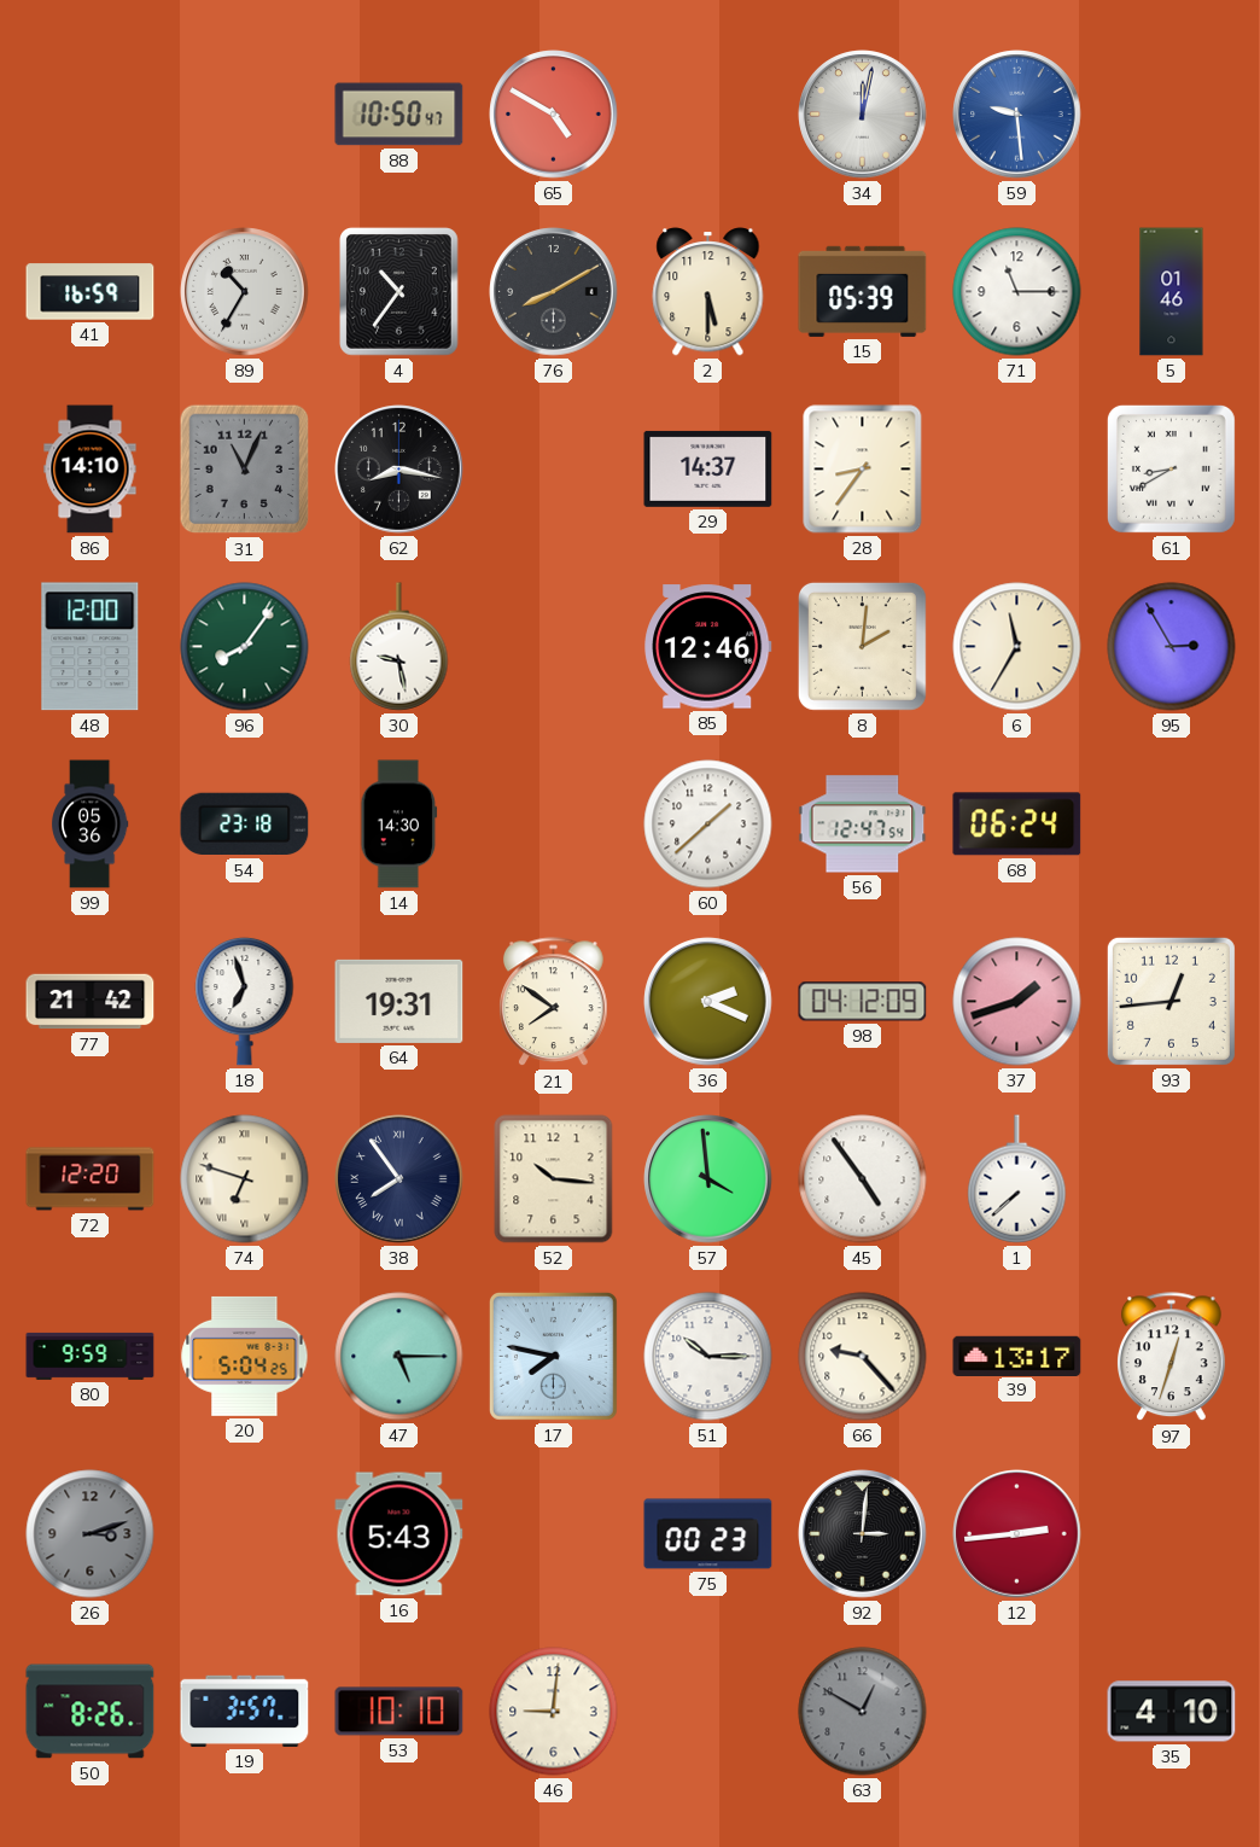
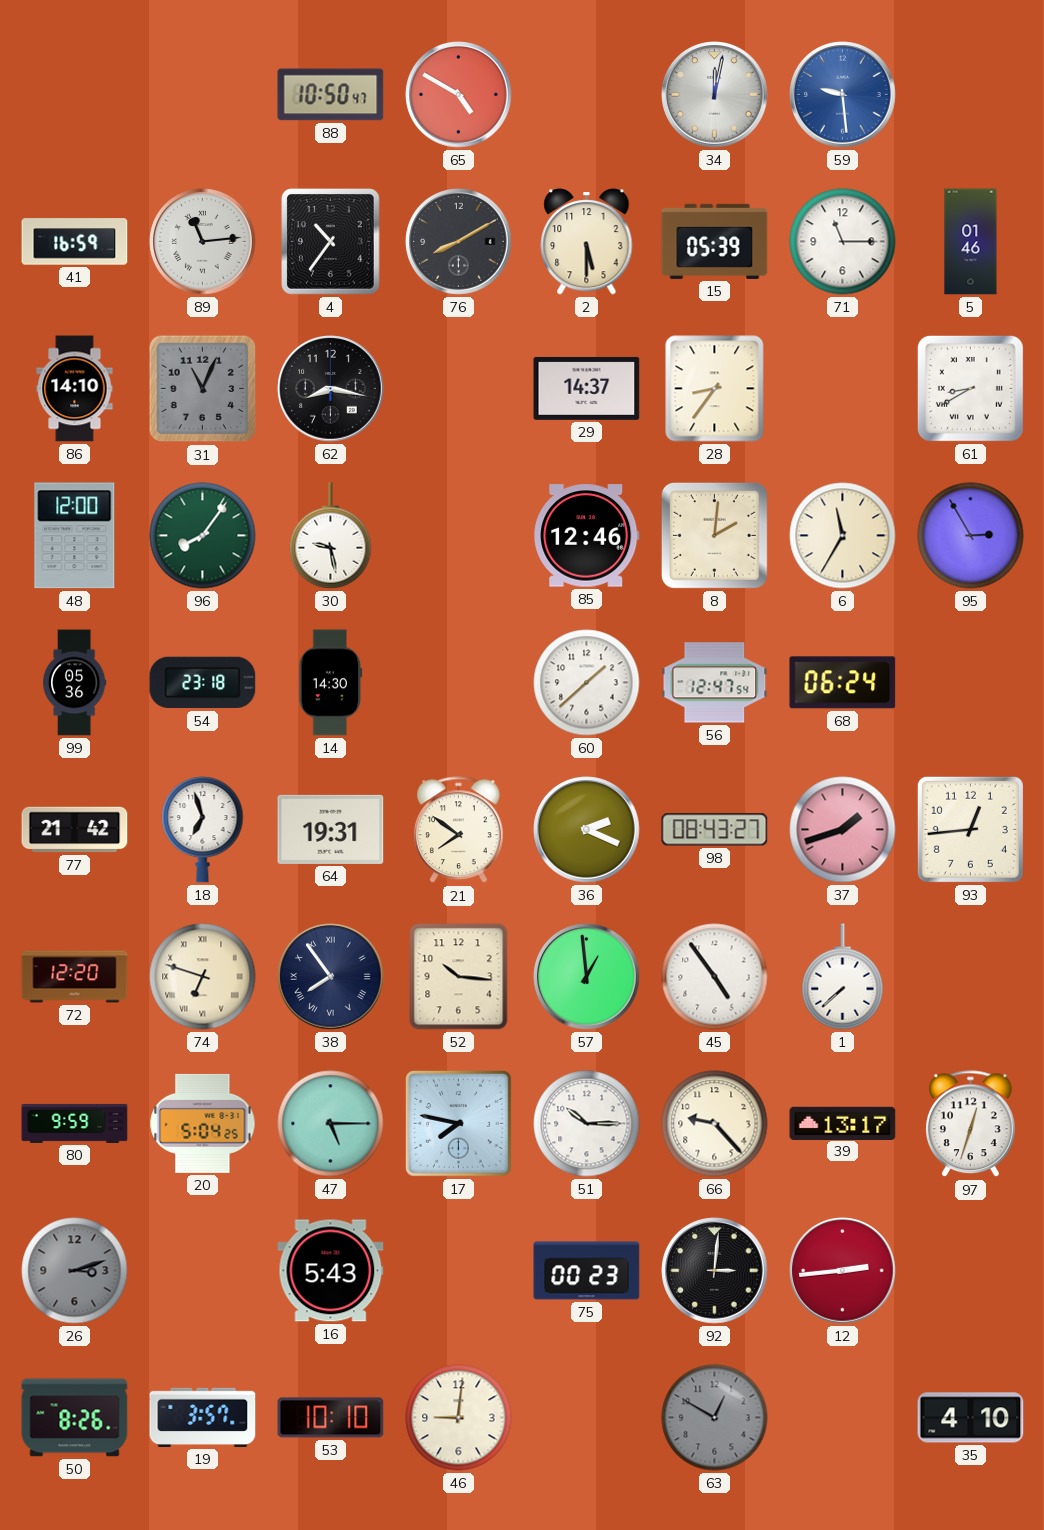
89: 10:35 -> 11:14
98: 04:12 -> 08:43
57: 3:59 -> 12:59
